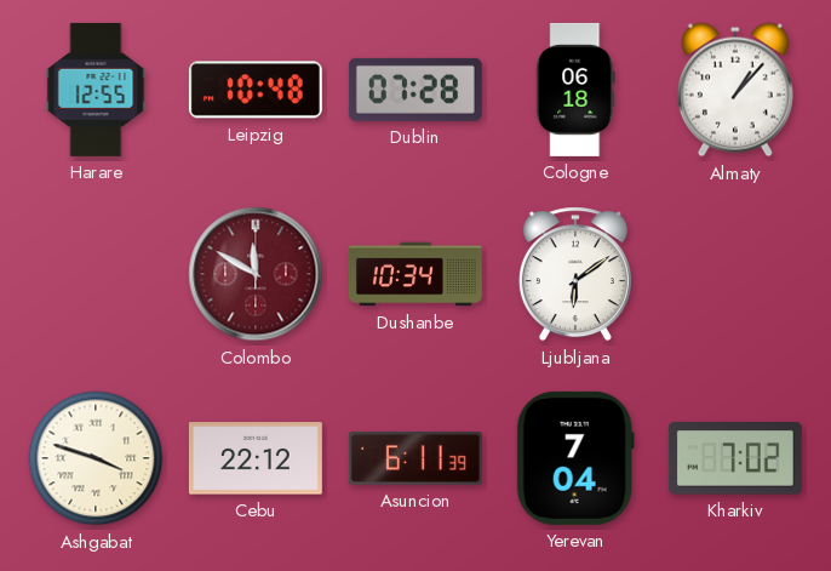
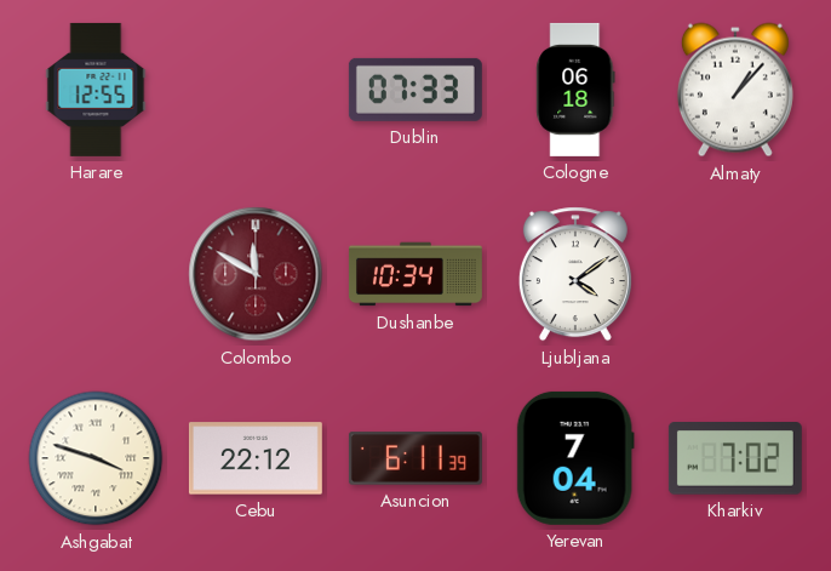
Leipzig: 10:48 -> none
Dublin: 07:28 -> 07:33
Ljubljana: 6:09 -> 4:09
